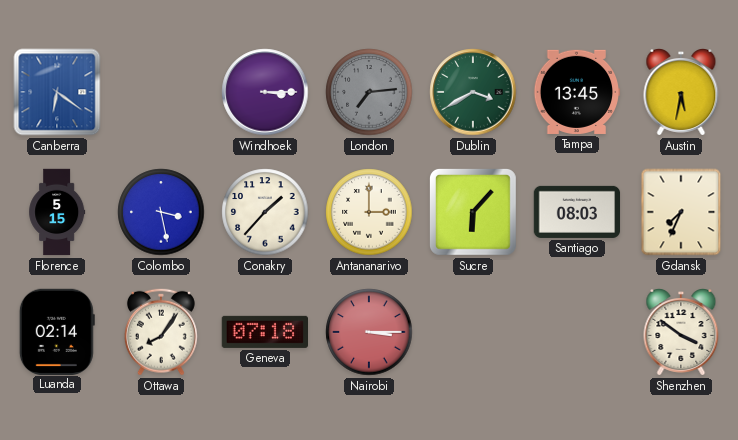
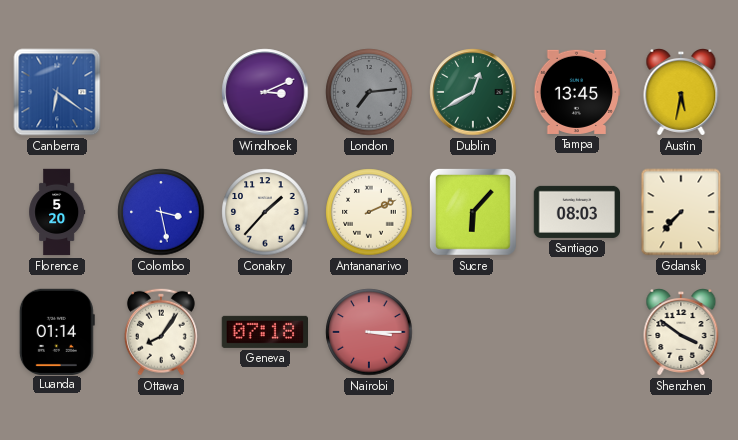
Windhoek: 3:15 -> 3:11
Dublin: 3:40 -> 12:40
Florence: 5:15 -> 5:20
Antananarivo: 3:00 -> 2:11
Gdansk: 7:34 -> 7:37
Luanda: 02:14 -> 01:14
